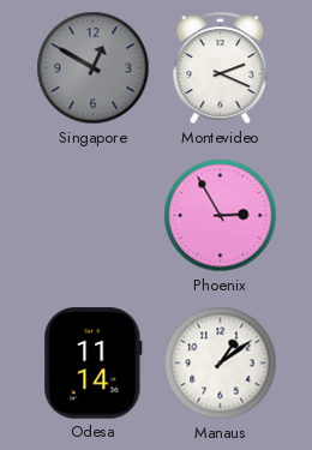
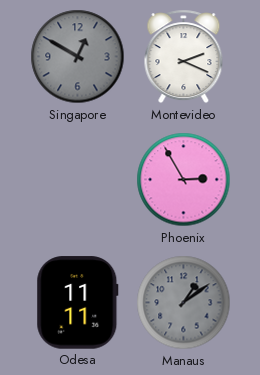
Odesa: 11:14 -> 11:11
Manaus dial: white -> grey
